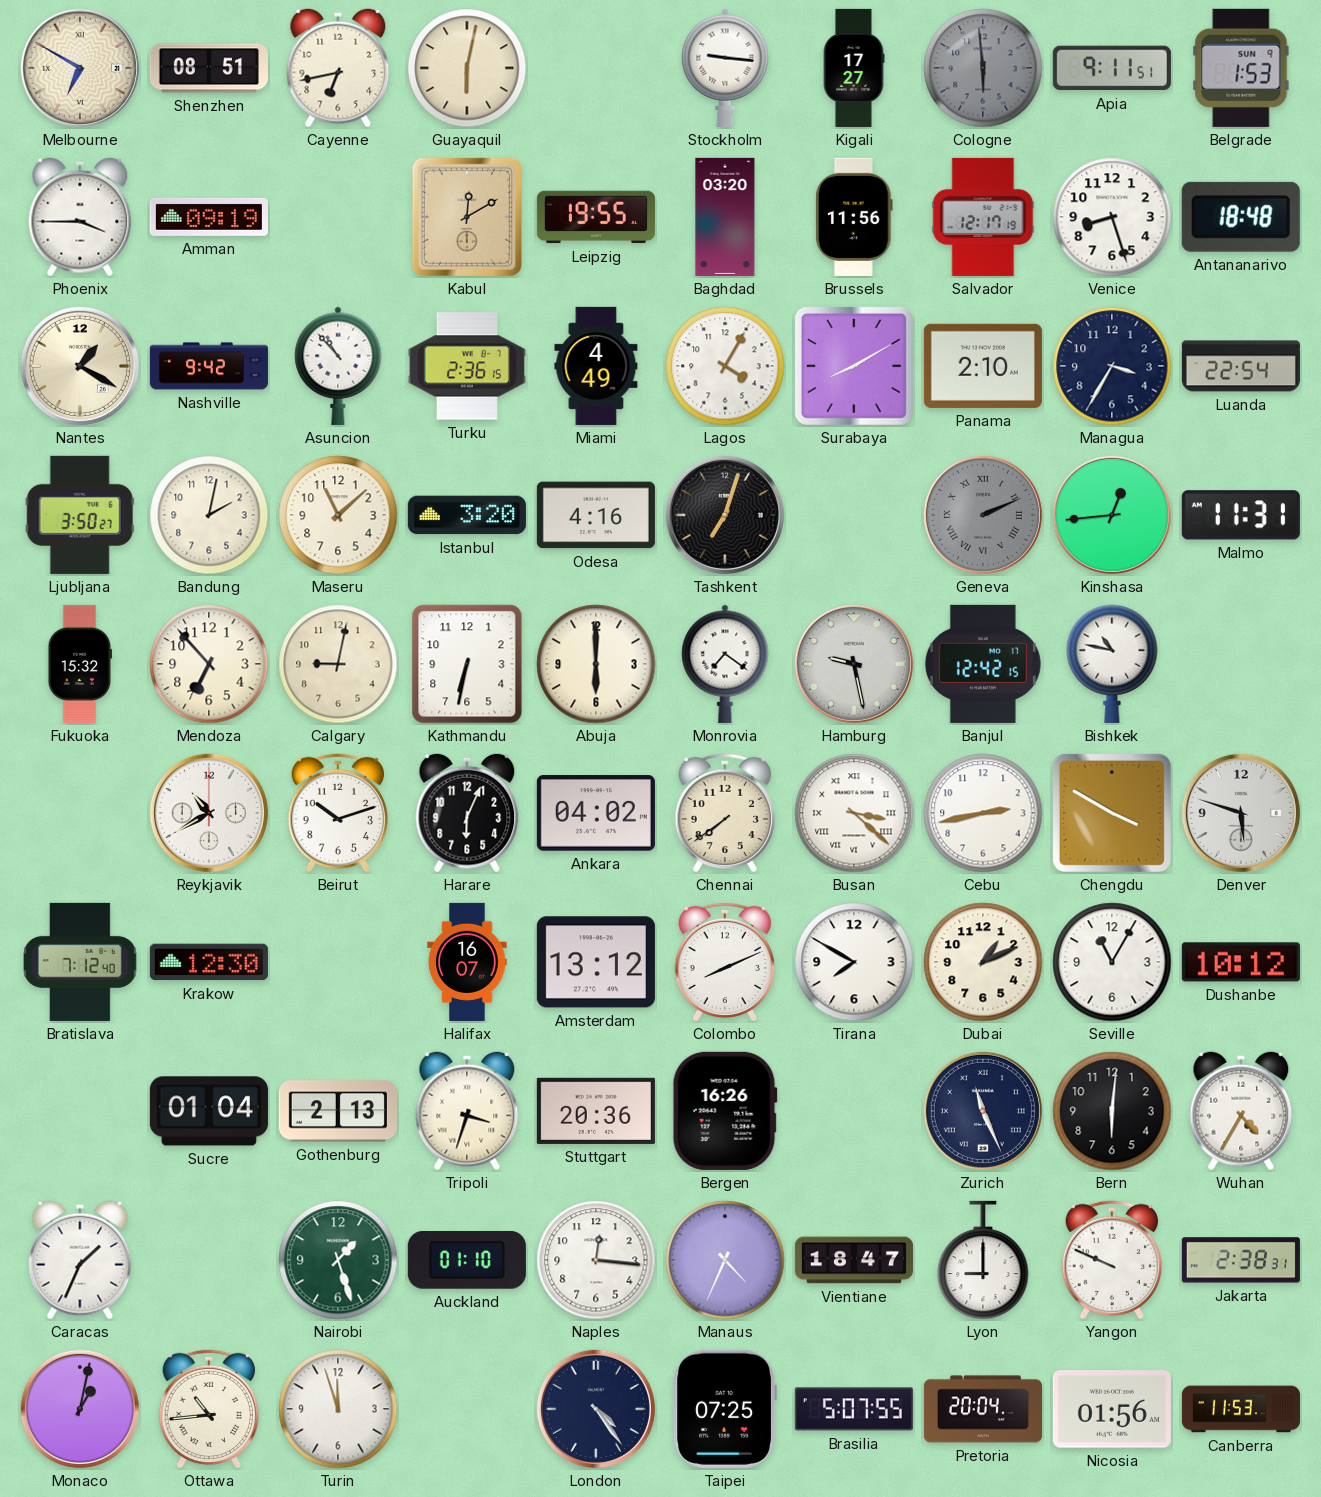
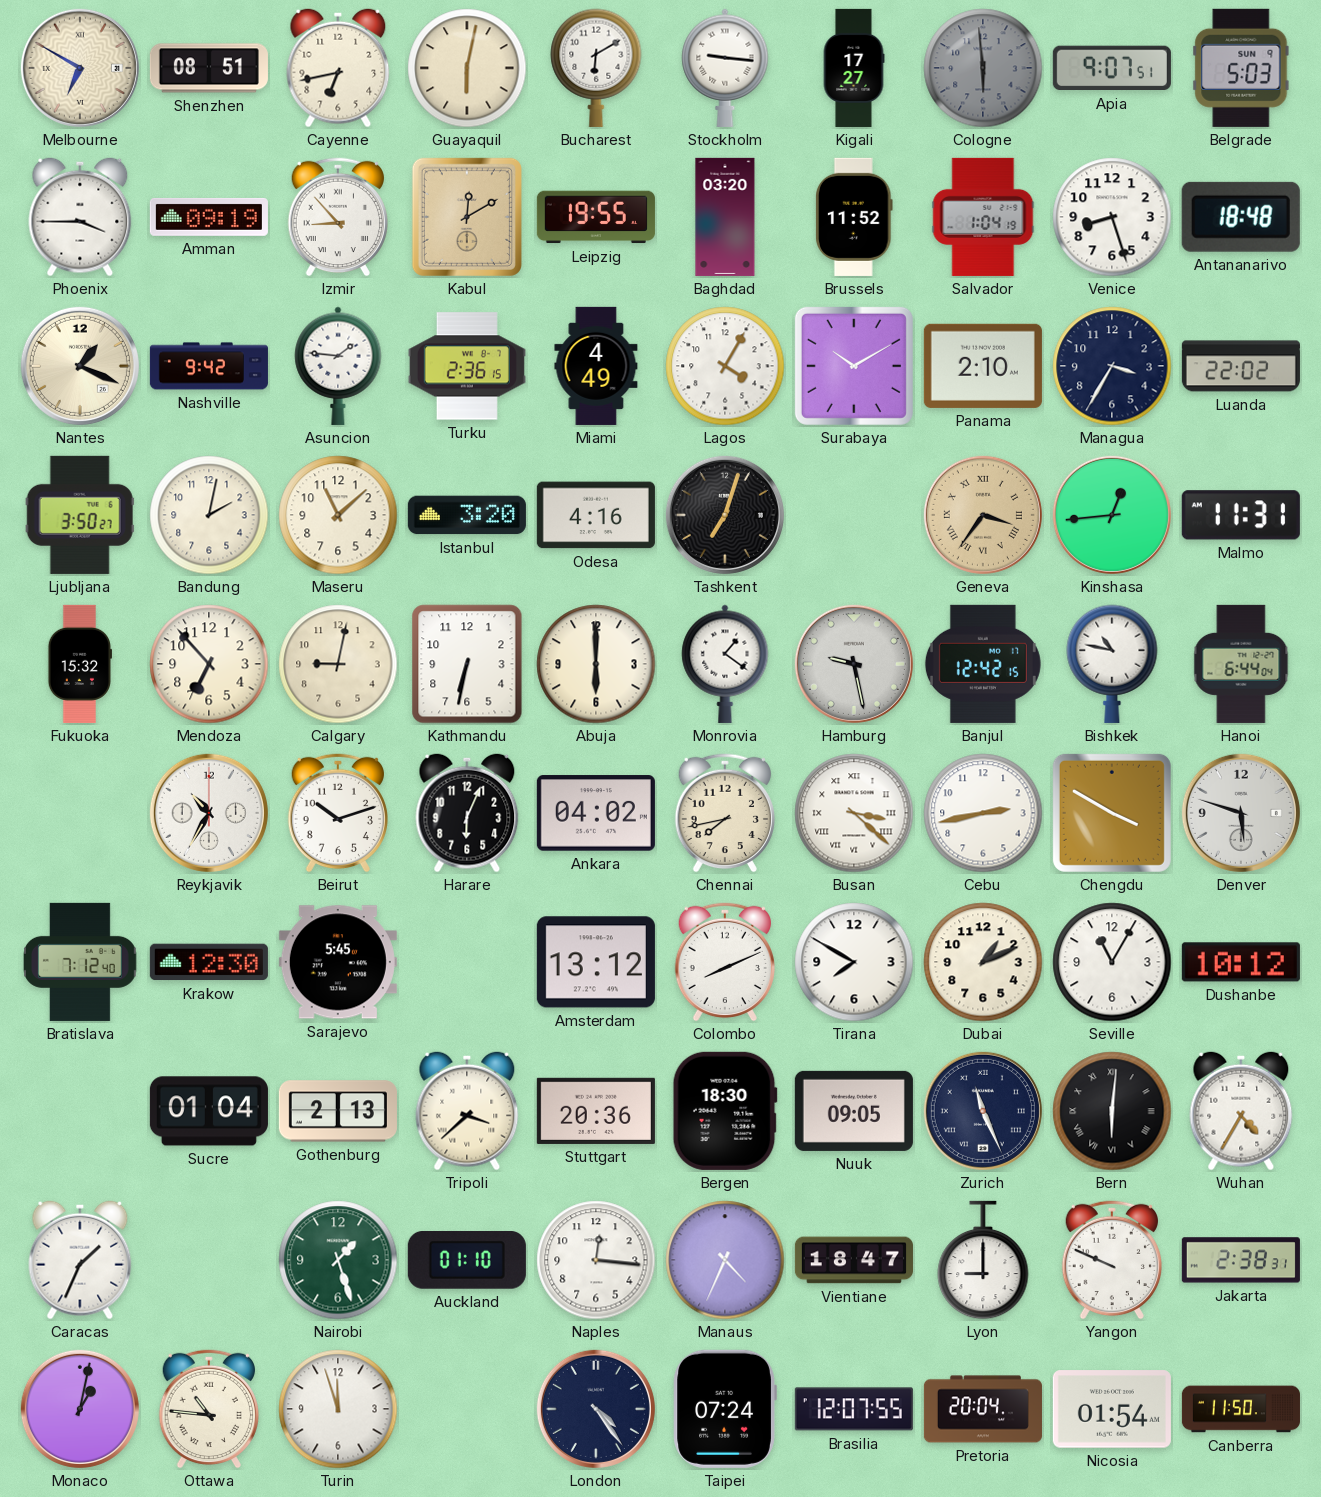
Bucharest: none -> 6:10
Apia: 9:11 -> 9:07
Belgrade: 1:53 -> 5:03
Izmir: none -> 8:53
Brussels: 11:56 -> 11:52
Salvador: 12:17 -> 1:04
Nantes: 1:20 -> 1:19
Asuncion: 10:53 -> 1:46
Surabaya: 8:10 -> 10:10
Luanda: 22:54 -> 22:02
Geneva: 2:11 -> 3:36
Geneva dial: grey -> champagne
Monrovia: 7:21 -> 1:21
Hanoi: none -> 6:44
Reykjavik: 10:40 -> 10:35
Chennai: 7:39 -> 7:43
Sarajevo: none -> 5:45
Halifax: 16:07 -> none
Tripoli: 3:33 -> 3:38
Bergen: 16:26 -> 18:30
Nuuk: none -> 09:05
Bern numerals: Arabic -> Roman
Ottawa: 10:44 -> 10:46
Taipei: 07:25 -> 07:24
Brasilia: 5:07 -> 12:07
Nicosia: 01:56 -> 01:54
Canberra: 11:53 -> 11:50
